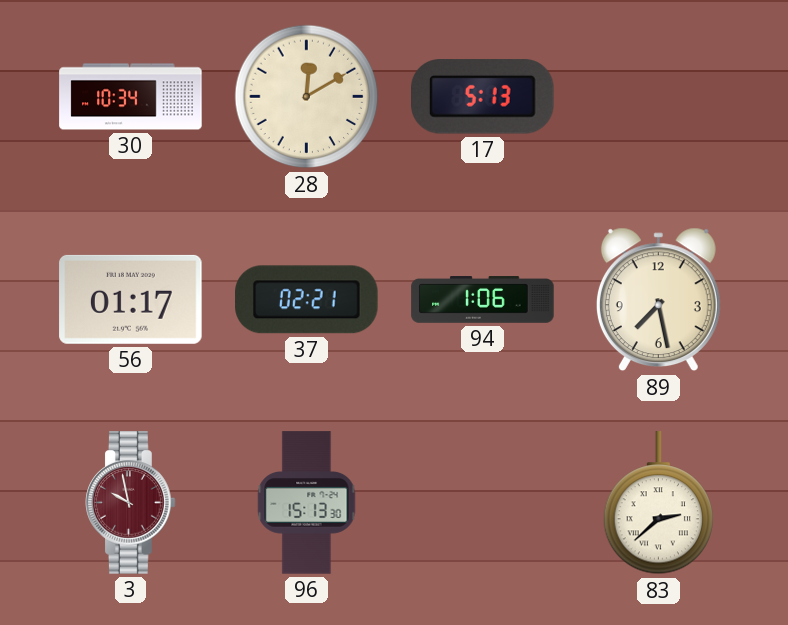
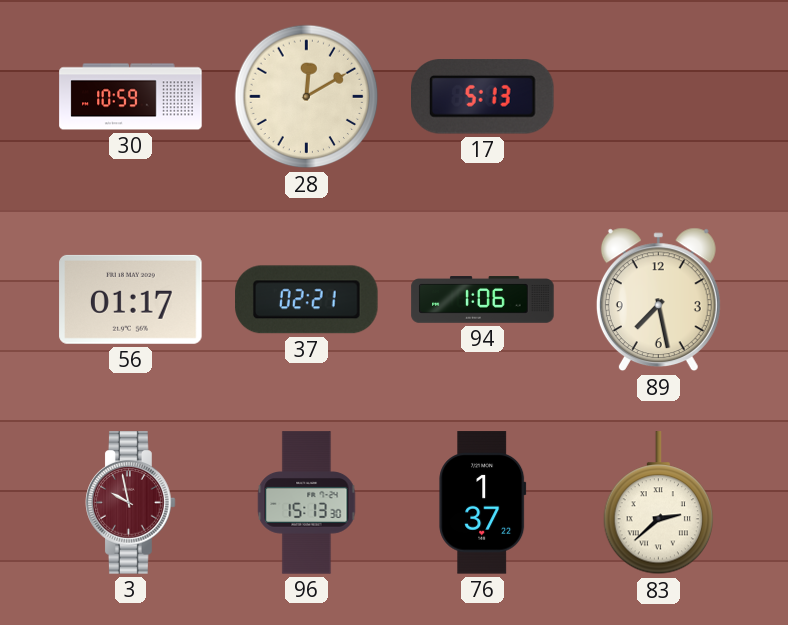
30: 10:34 -> 10:59
76: none -> 1:37
